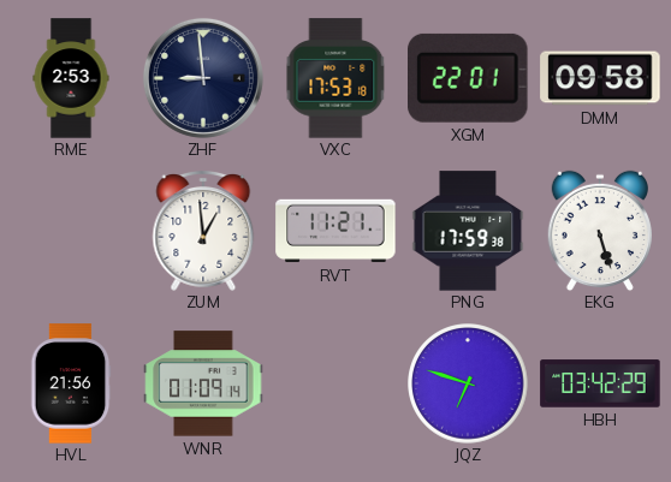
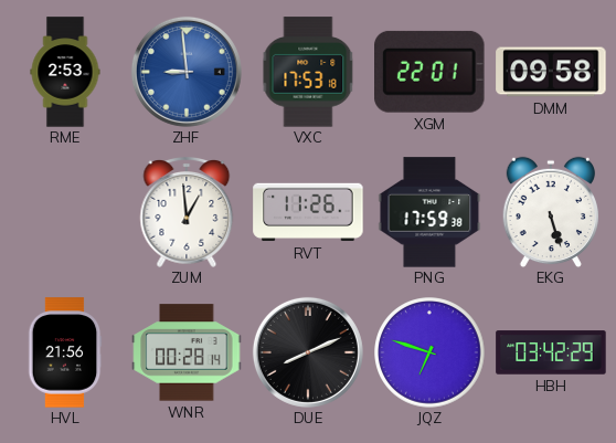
ZHF dial: navy -> blue
RVT: 11:21 -> 11:26
WNR: 01:09 -> 00:28
DUE: none -> 8:11
